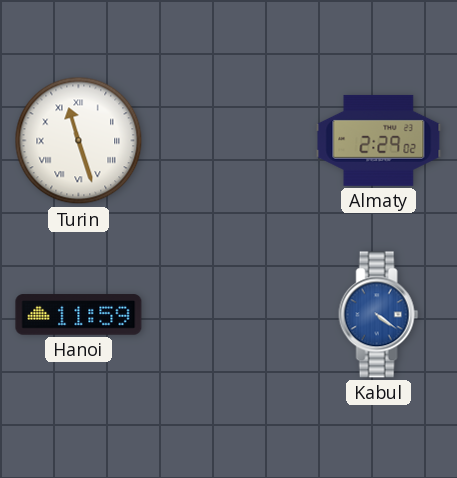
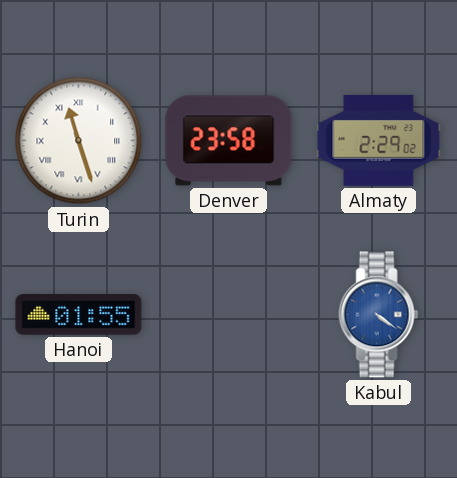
Denver: none -> 23:58
Hanoi: 11:59 -> 01:55
